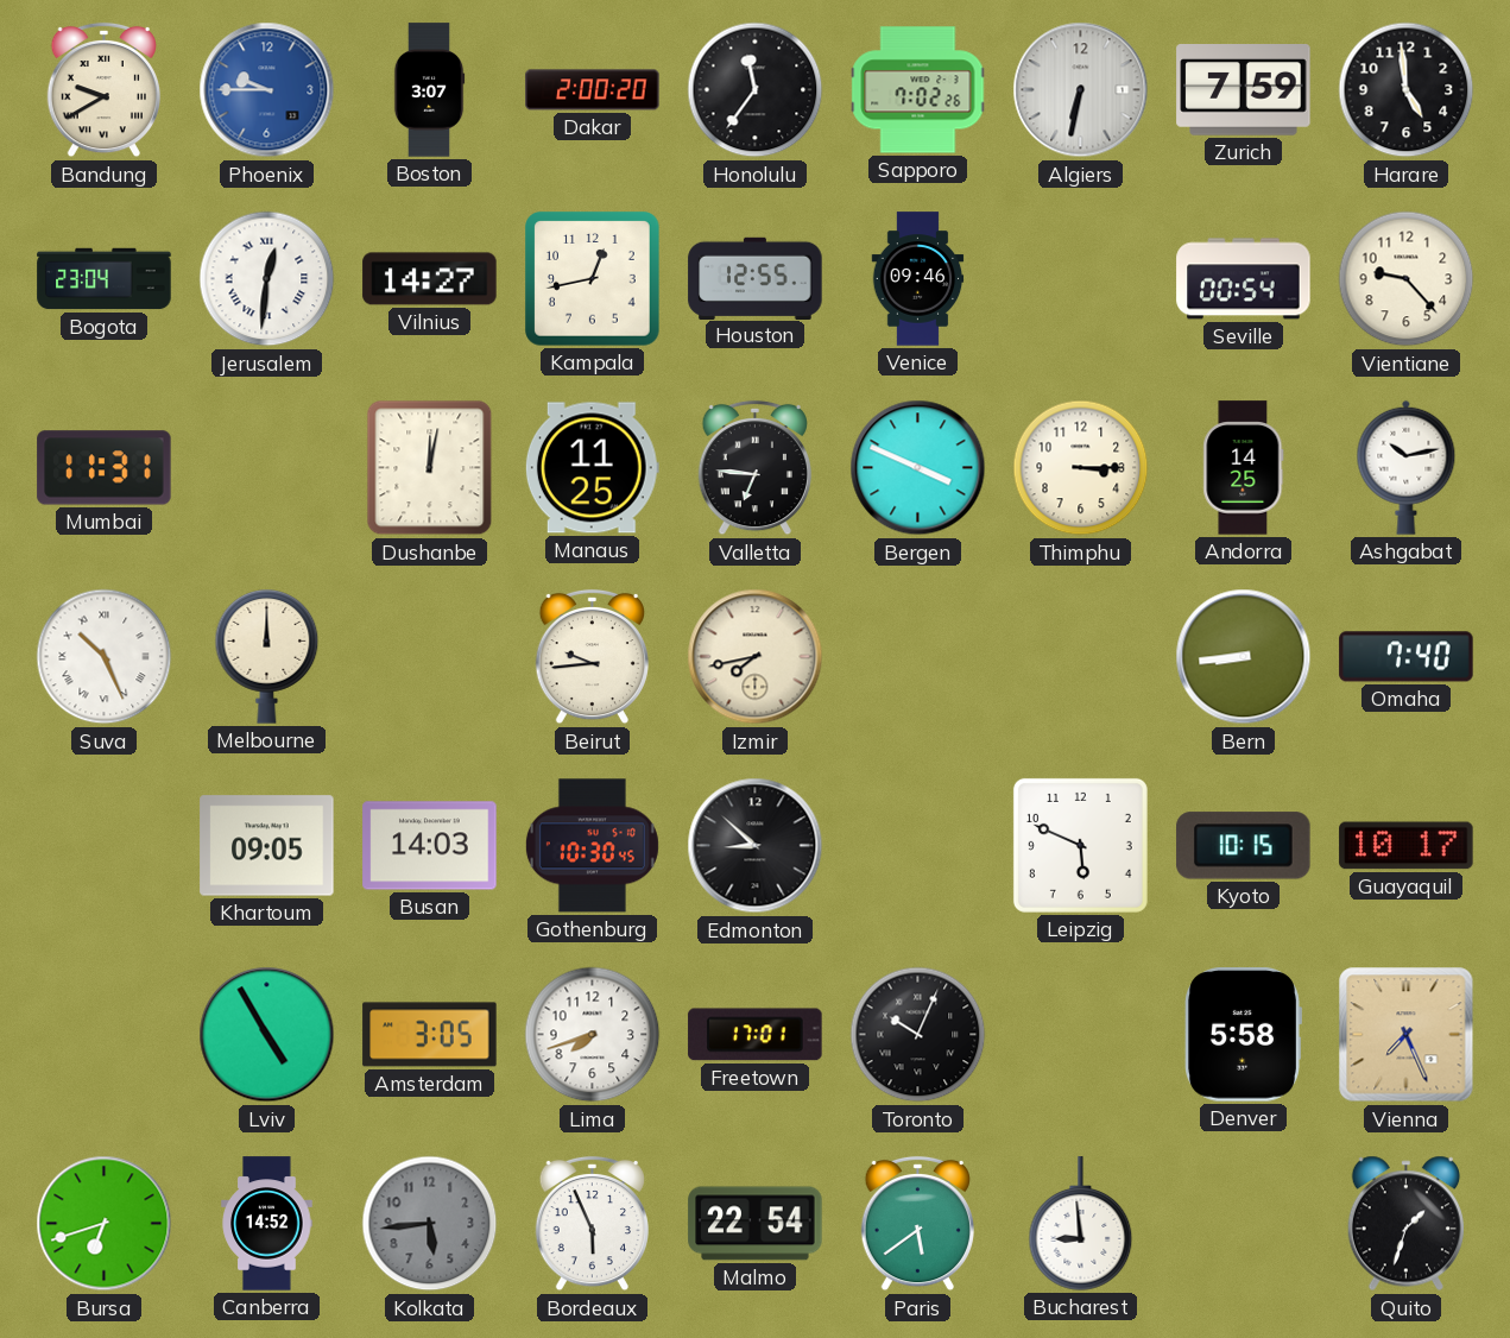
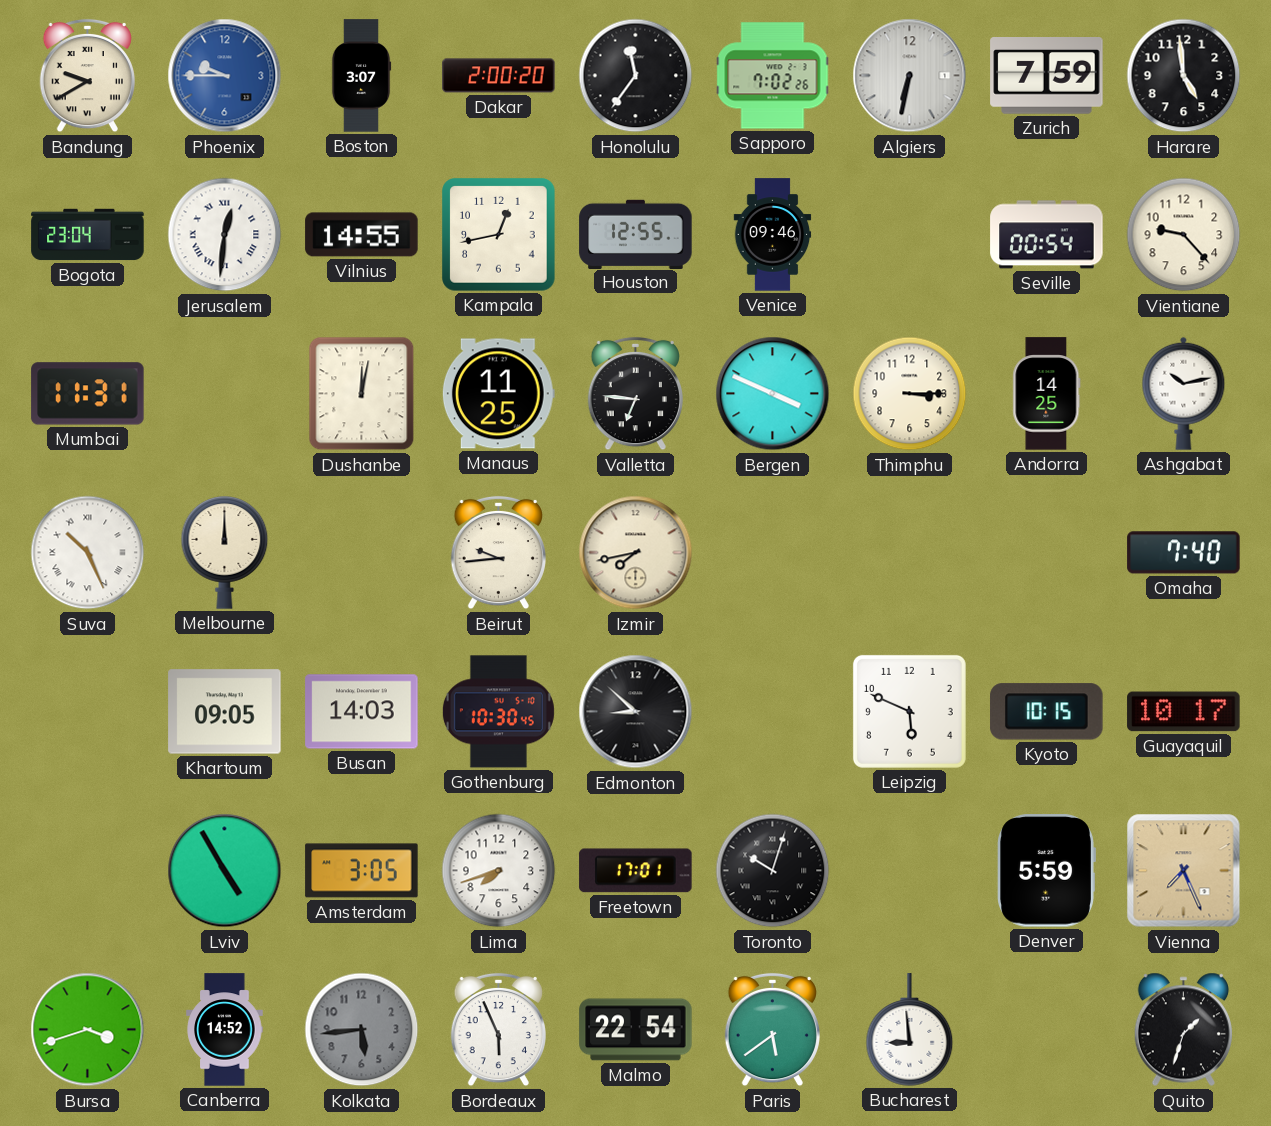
Vilnius: 14:27 -> 14:55
Bern: 8:44 -> none
Toronto: 10:04 -> 10:03
Denver: 5:58 -> 5:59
Bursa: 6:42 -> 3:42
